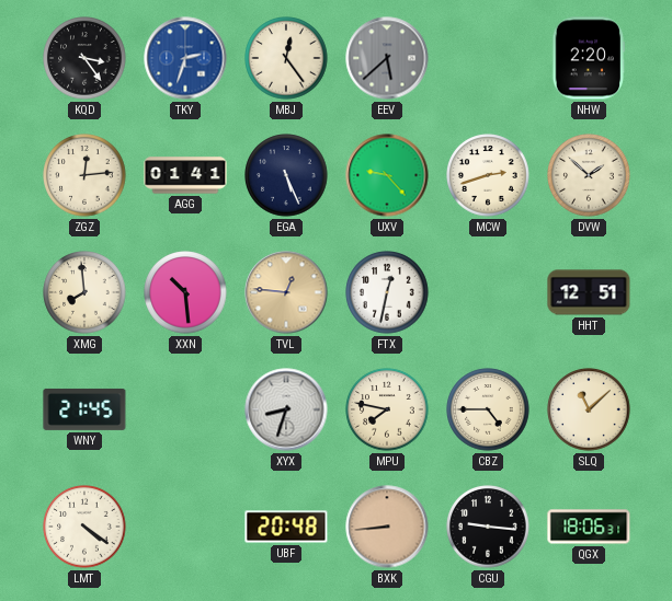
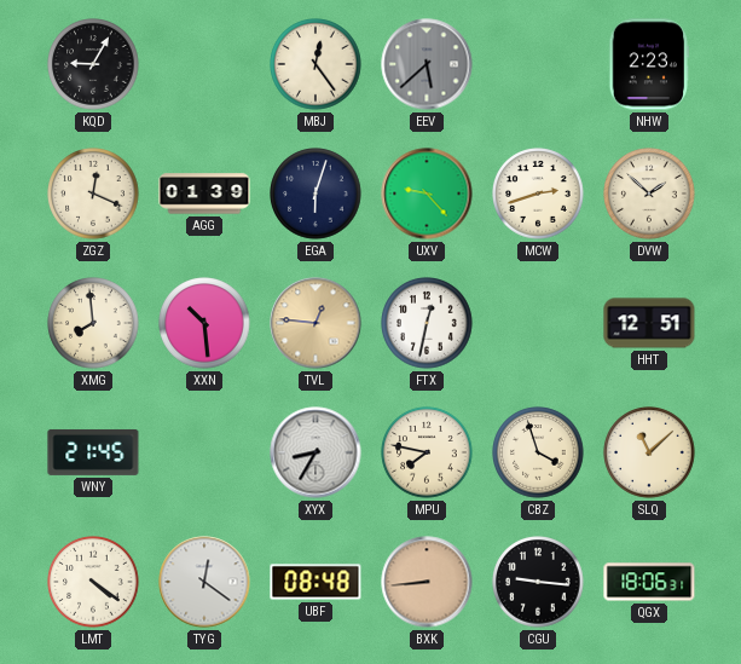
KQD: 3:24 -> 9:05
TKY: 2:33 -> none
NHW: 2:20 -> 2:23
ZGZ: 12:14 -> 12:19
AGG: 01:41 -> 01:39
EGA: 5:26 -> 6:03
XYX: 8:33 -> 8:35
CBZ: 4:45 -> 3:57
TYG: none -> 12:21
UBF: 20:48 -> 08:48
